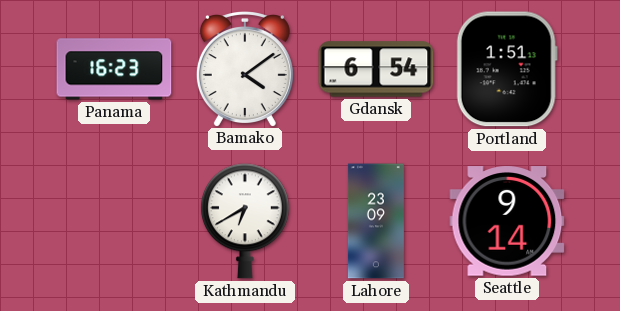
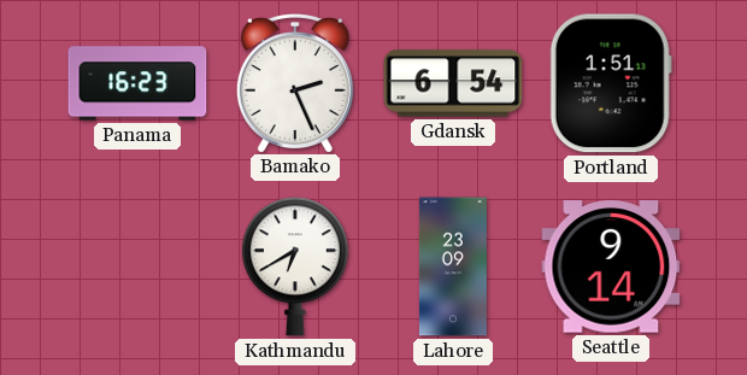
Bamako: 4:09 -> 2:26
